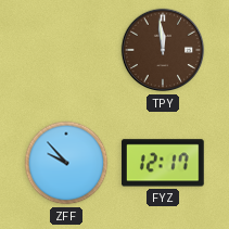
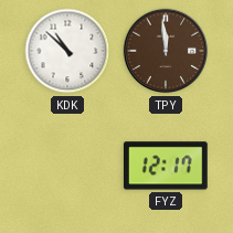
KDK: none -> 10:52
ZFF: 9:53 -> none
